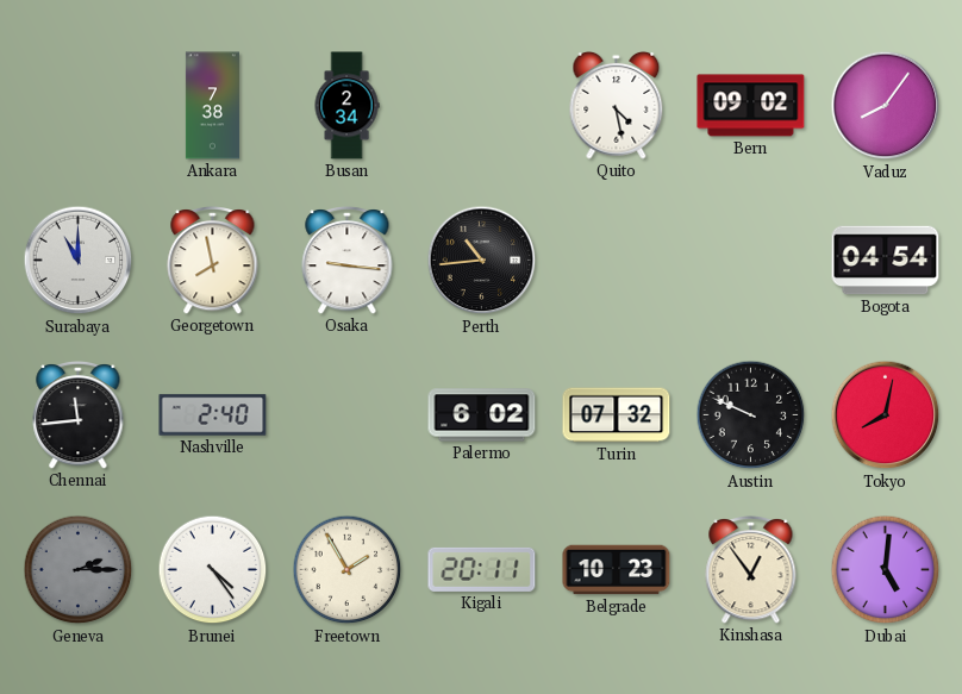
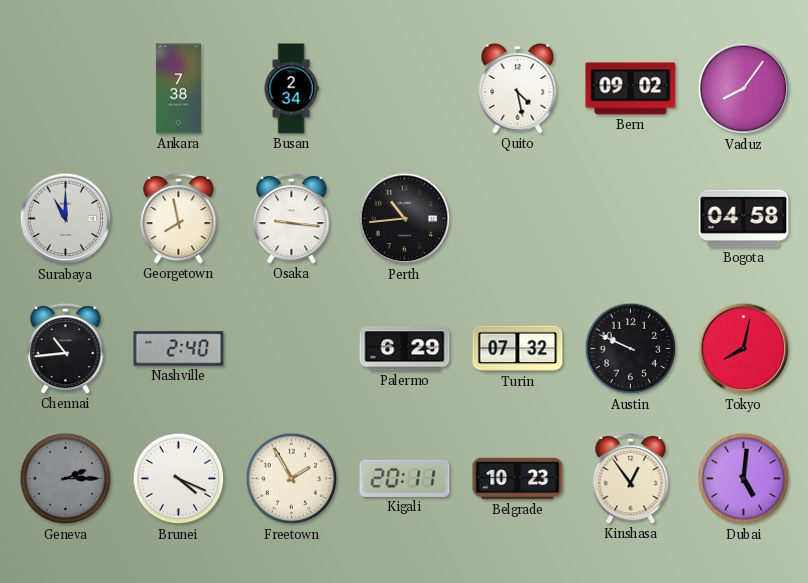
Bogota: 04:54 -> 04:58
Chennai: 11:44 -> 10:44
Palermo: 6:02 -> 6:29
Brunei: 4:24 -> 4:19
